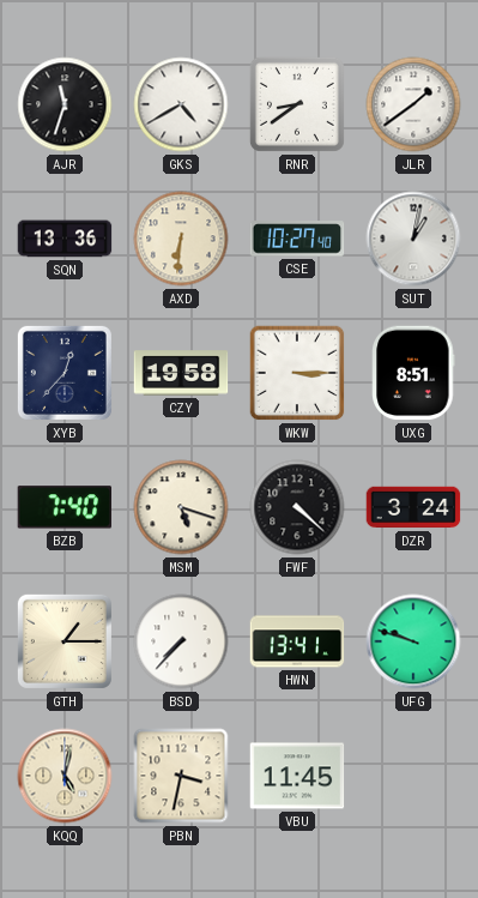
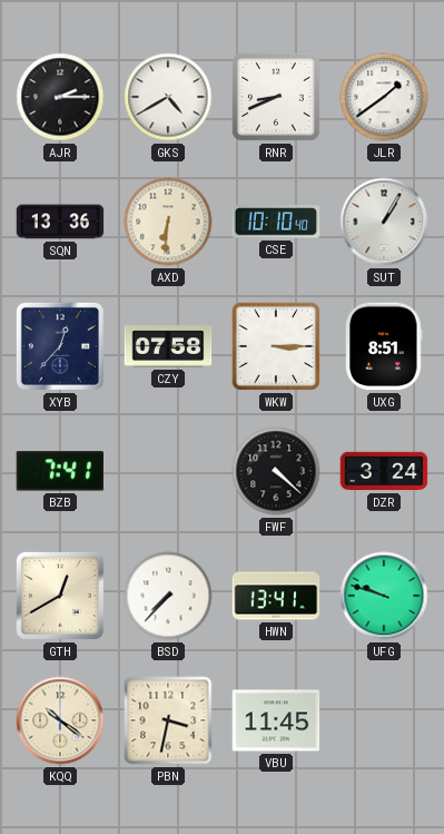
AJR: 11:33 -> 2:15
RNR: 8:39 -> 8:41
CSE: 10:27 -> 10:10
SUT: 1:02 -> 1:05
CZY: 19:58 -> 07:58
BZB: 7:40 -> 7:41
MSM: 5:18 -> none
GTH: 1:15 -> 12:40
KQQ: 5:02 -> 10:21
